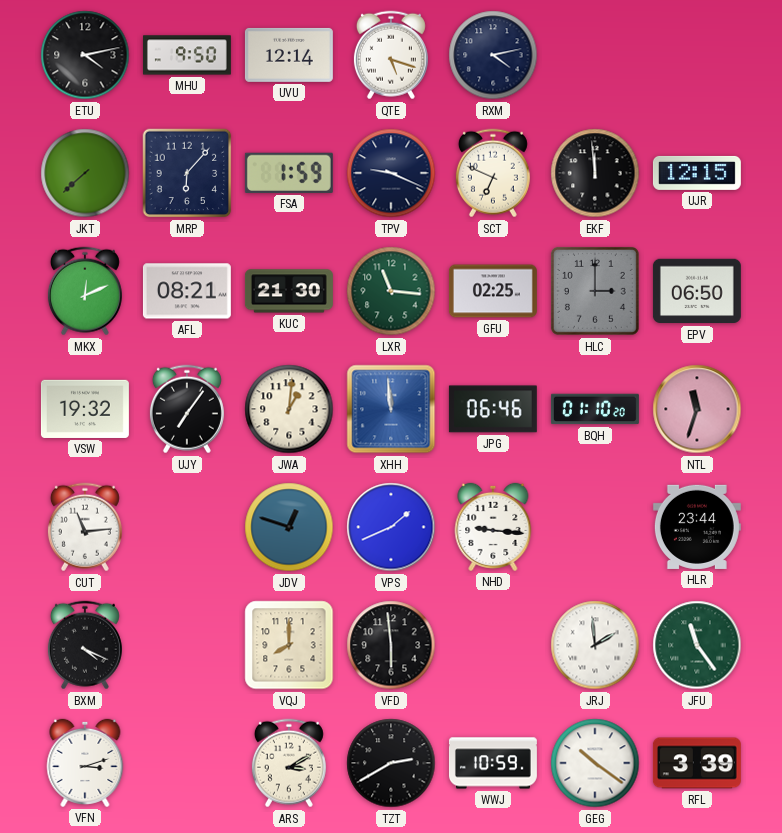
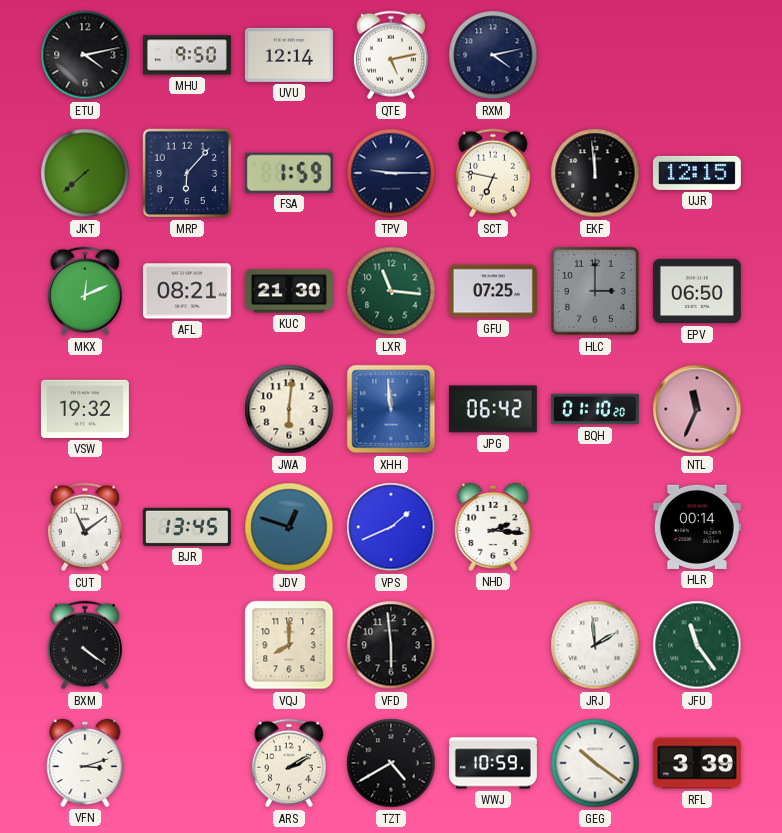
QTE: 5:18 -> 5:13
TPV: 9:19 -> 9:15
SCT: 6:49 -> 6:47
GFU: 02:25 -> 07:25
UJY: 7:06 -> none
JWA: 1:01 -> 6:01
JPG: 06:46 -> 06:42
NTL: 11:33 -> 11:34
CUT: 11:14 -> 11:09
BJR: none -> 13:45
NHD: 9:16 -> 2:16
HLR: 23:44 -> 00:14
BXM: 4:19 -> 4:21
ARS: 3:10 -> 2:10
TZT: 2:40 -> 4:40
